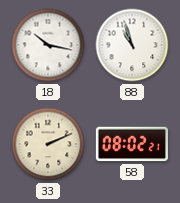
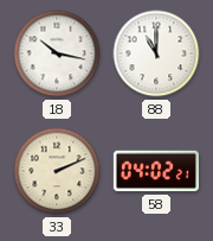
88: 10:57 -> 11:00
58: 08:02 -> 04:02
